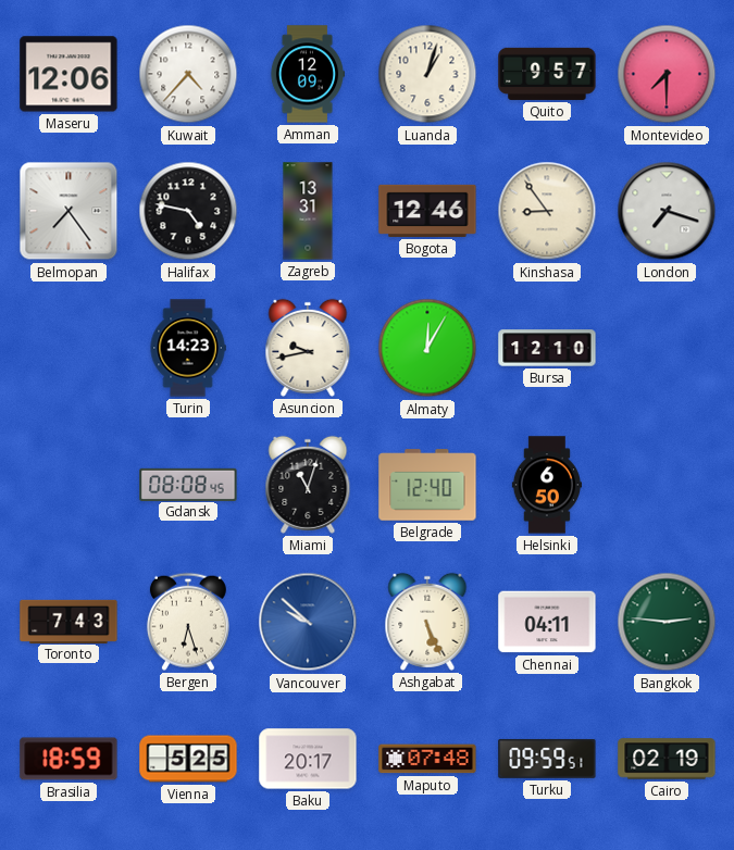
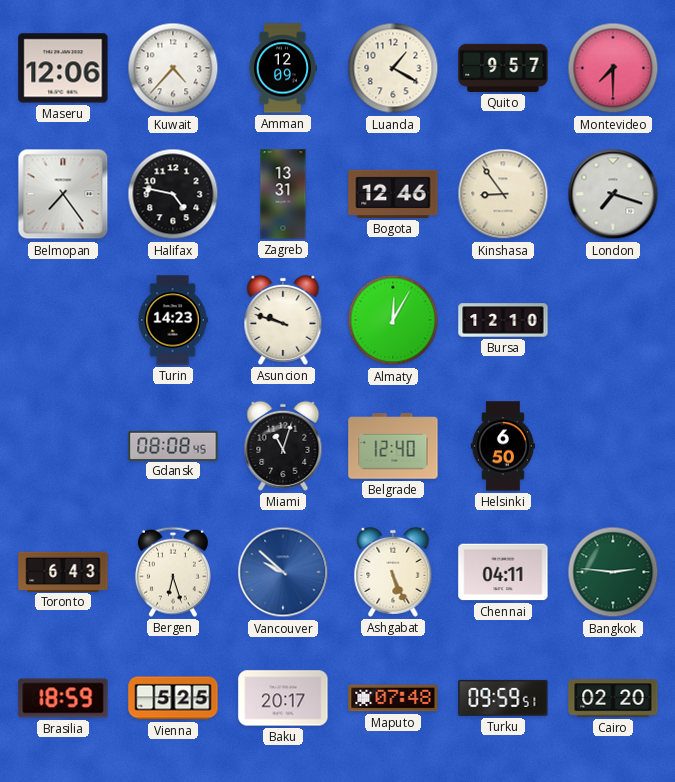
Luanda: 1:03 -> 1:20
Asuncion: 9:43 -> 9:48
Toronto: 7:43 -> 6:43
Cairo: 02:19 -> 02:20
